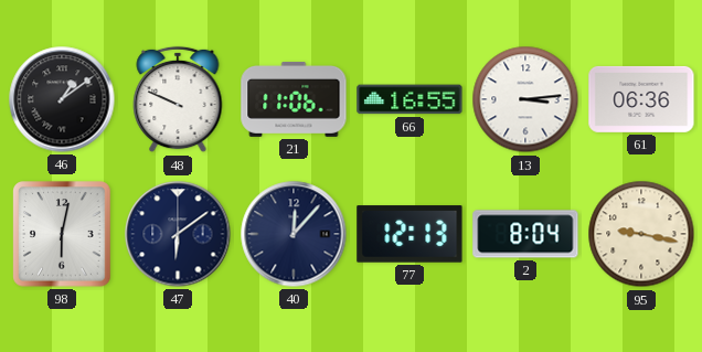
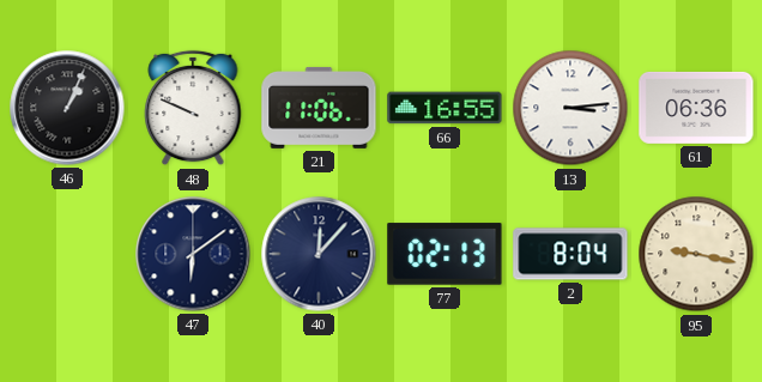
46: 1:09 -> 1:04
98: 6:02 -> none
77: 12:13 -> 02:13
